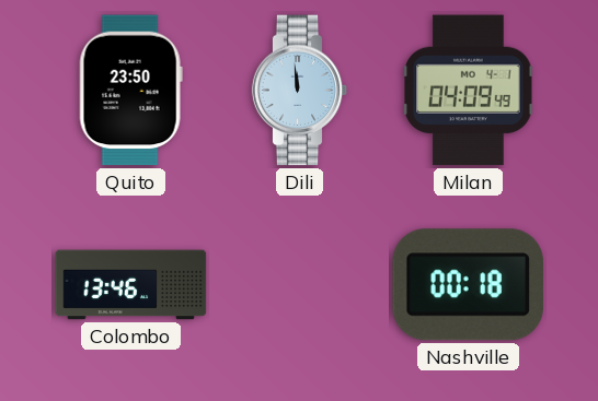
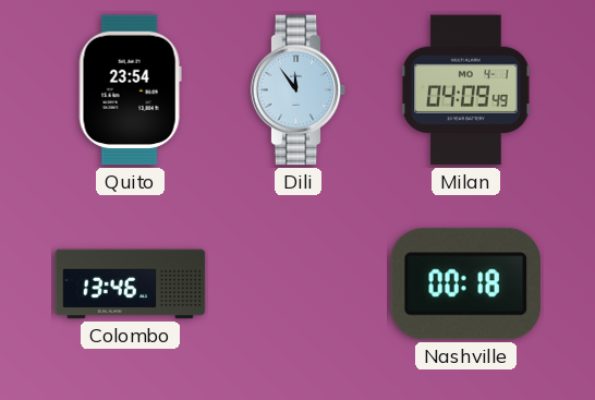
Quito: 23:50 -> 23:54
Dili: 11:59 -> 11:54
